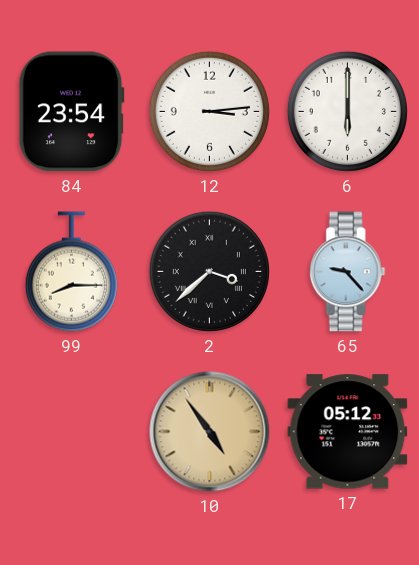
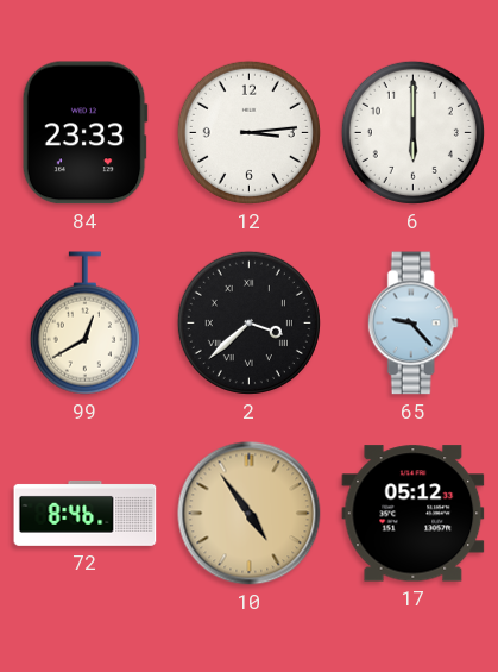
84: 23:54 -> 23:33
99: 8:15 -> 12:40
72: none -> 8:46
